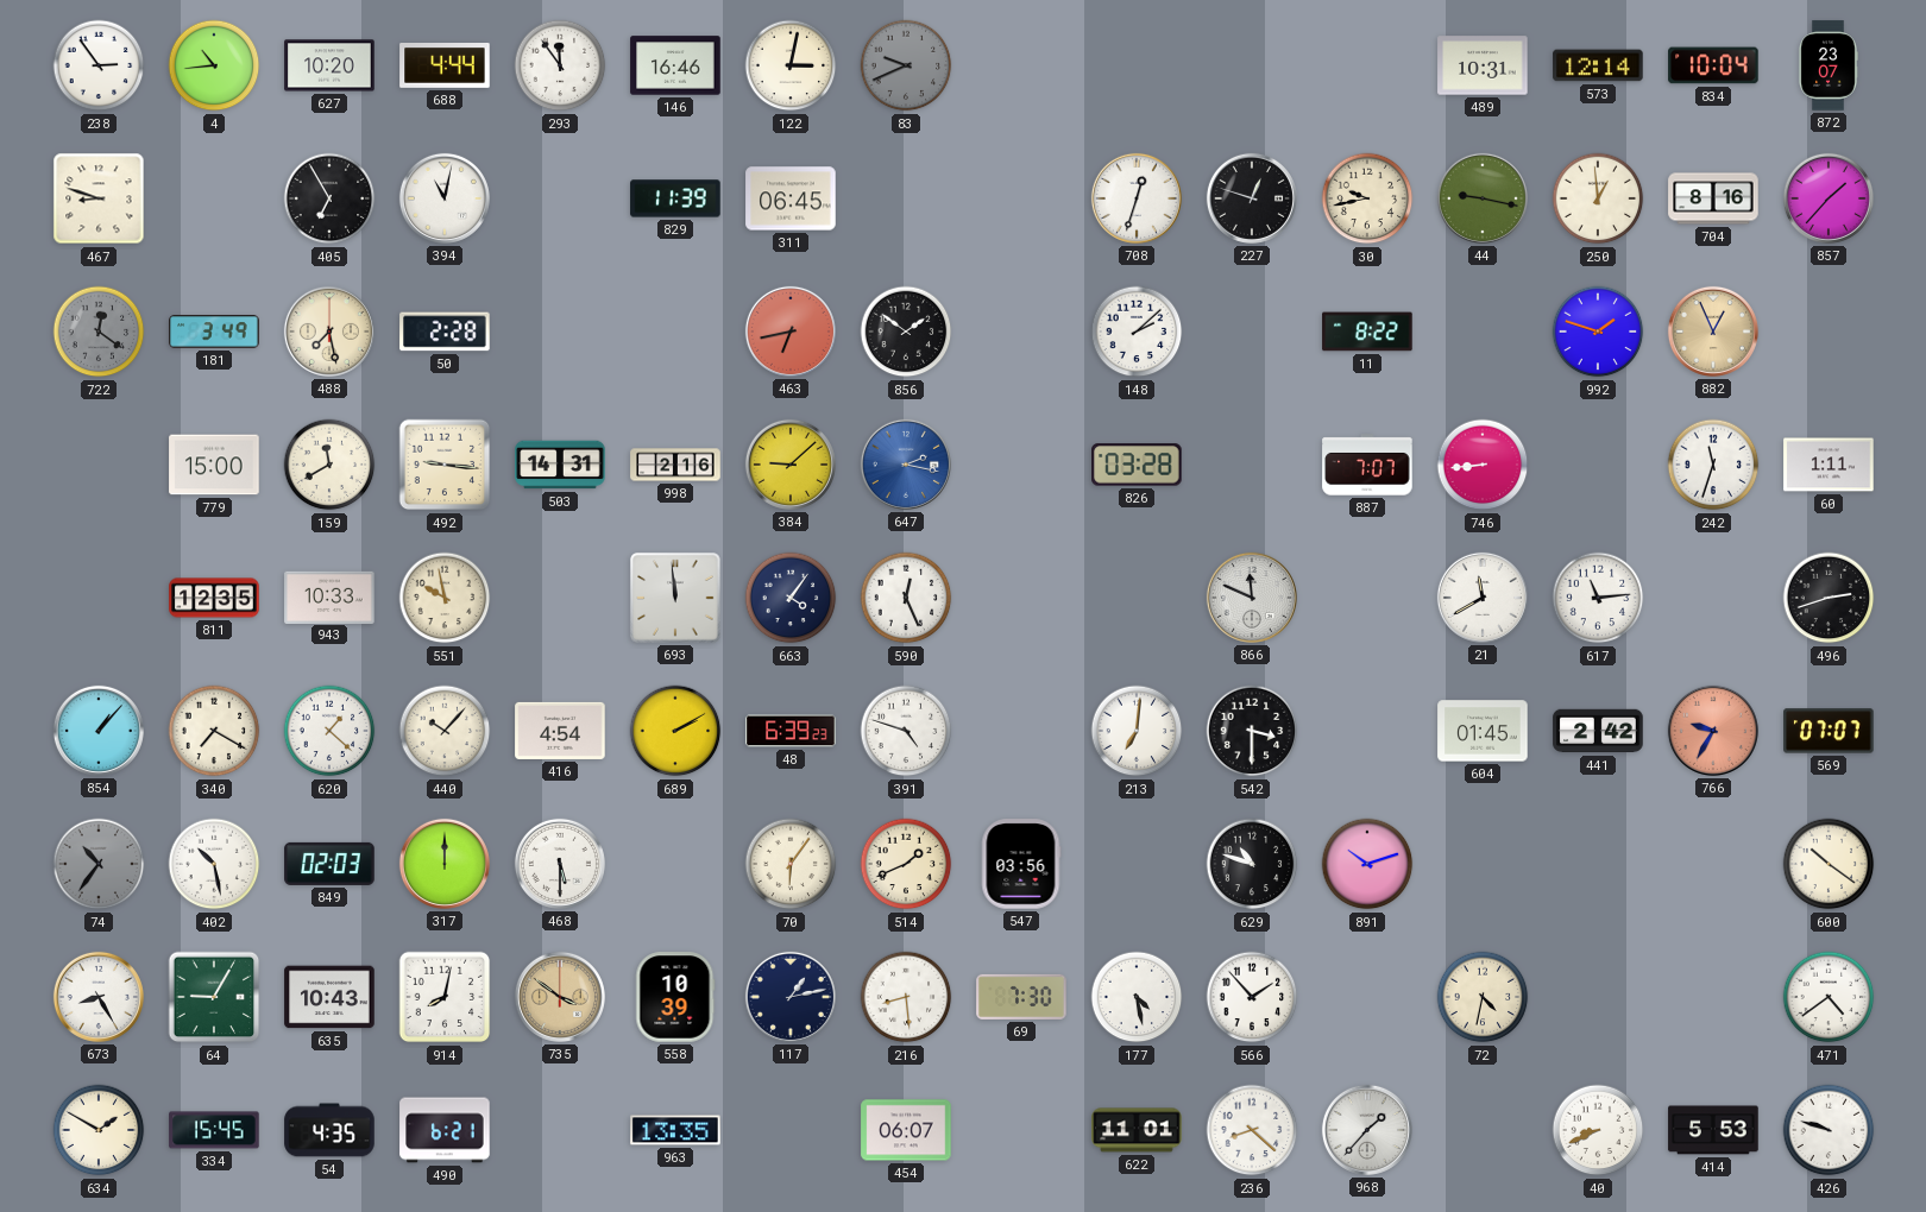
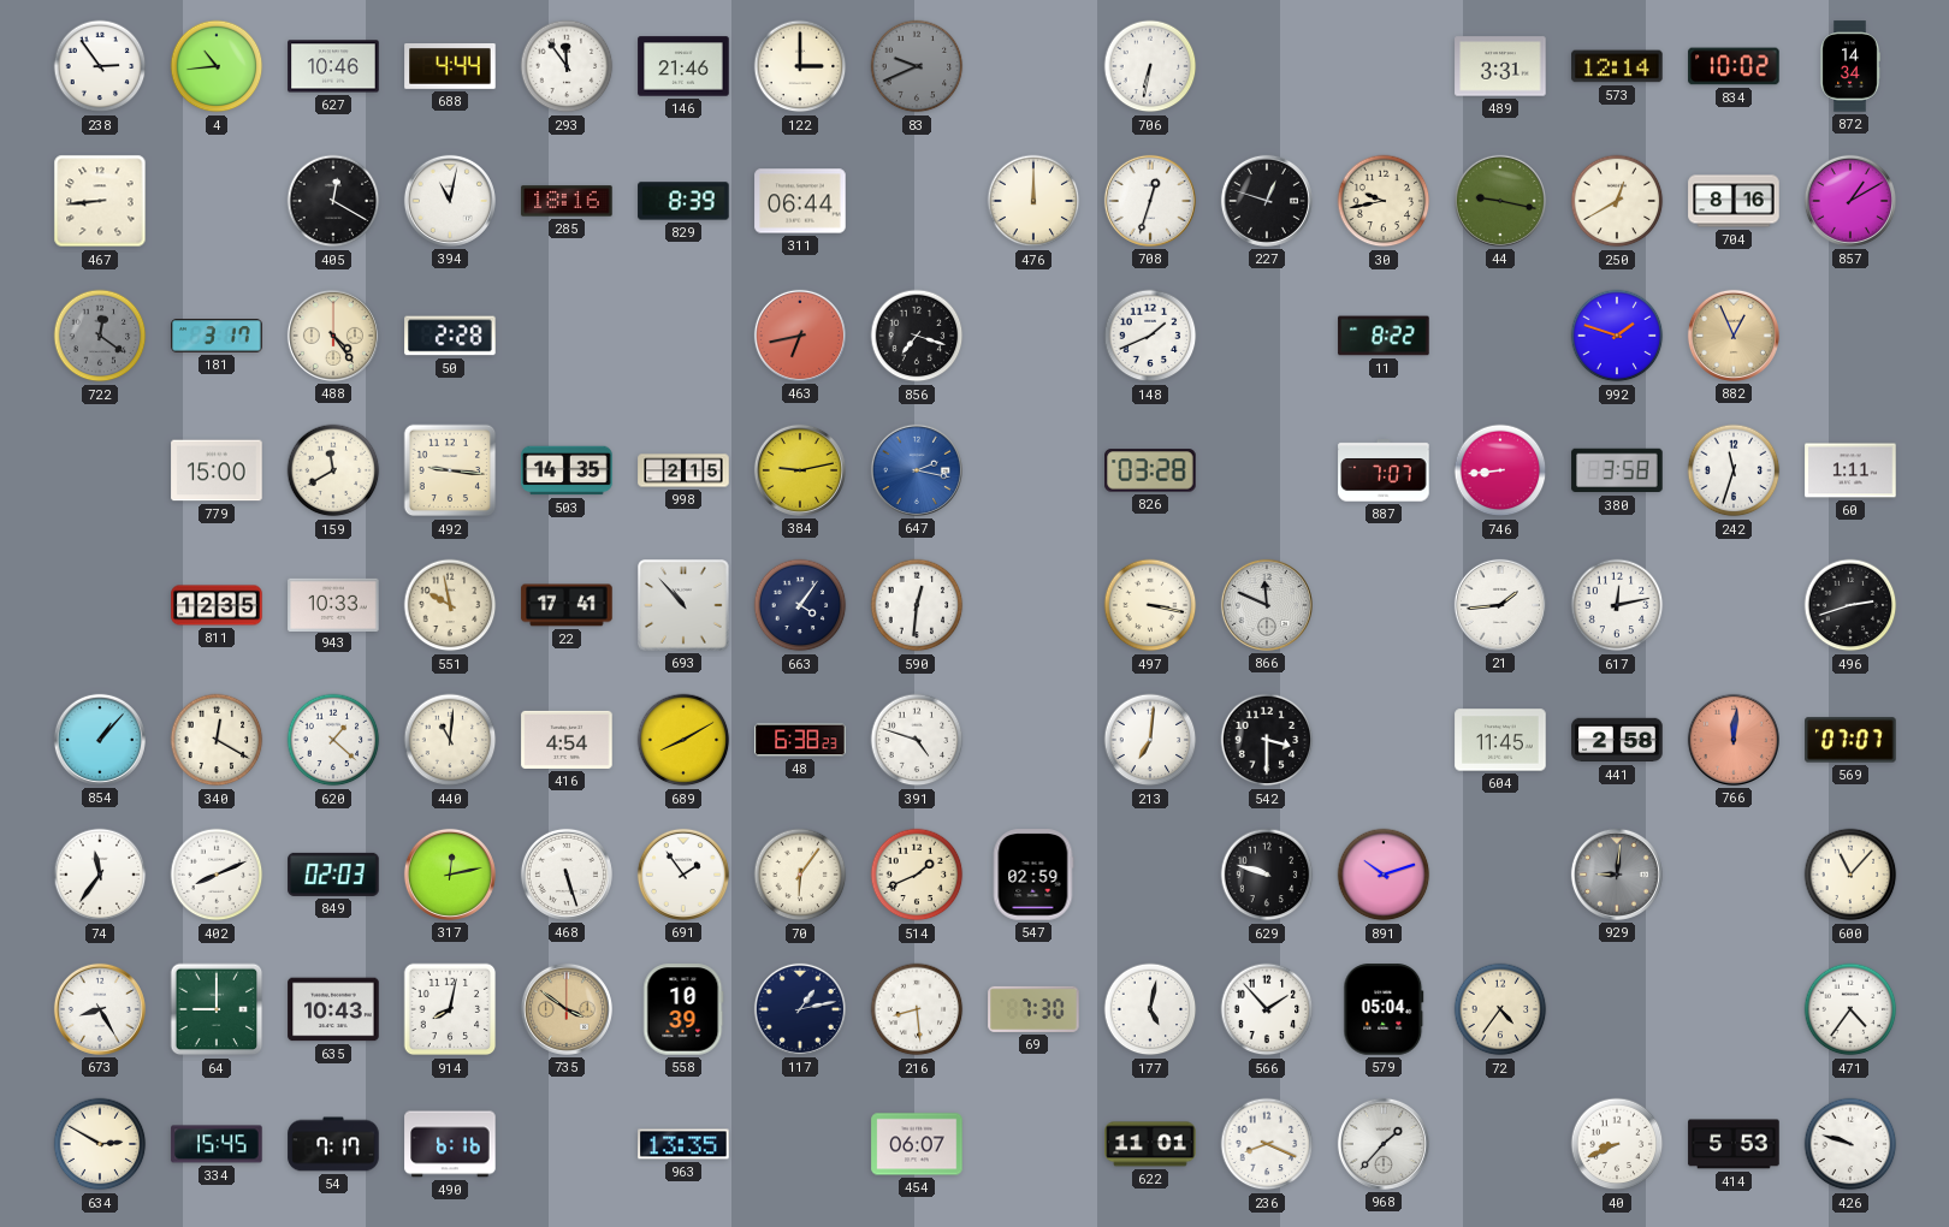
627: 10:20 -> 10:46
146: 16:46 -> 21:46
122: 3:02 -> 3:00
706: none -> 6:32
489: 10:31 -> 3:31
834: 10:04 -> 10:02
872: 23:07 -> 14:34
467: 8:48 -> 8:44
405: 6:55 -> 12:20
285: none -> 18:16
829: 11:39 -> 8:39
311: 06:45 -> 06:44
476: none -> 12:00
250: 12:59 -> 12:40
857: 1:37 -> 1:10
181: 3:49 -> 3:17
488: 7:28 -> 4:24
856: 1:51 -> 7:18
148: 2:08 -> 1:41
503: 14:31 -> 14:35
998: 2:16 -> 2:15
384: 9:08 -> 9:13
380: none -> 3:58
22: none -> 17:41
693: 11:59 -> 10:53
590: 12:26 -> 12:31
497: none -> 3:17
21: 11:40 -> 1:44
617: 11:14 -> 12:13
340: 7:20 -> 12:20
440: 10:07 -> 11:01
689: 2:10 -> 8:10
48: 6:39 -> 6:38
604: 01:45 -> 11:45
441: 2:42 -> 2:58
766: 9:35 -> 12:01
74: 10:36 -> 11:36
74 dial: grey -> white
402: 10:28 -> 8:11
317: 12:00 -> 12:13
468: 5:30 -> 5:27
691: none -> 1:54
547: 03:56 -> 02:59
629: 10:48 -> 9:48
929: none -> 9:01
600: 10:21 -> 11:07
64: 9:05 -> 9:00
177: 4:28 -> 5:02
579: none -> 05:04
72: 4:32 -> 4:36
471: 4:39 -> 4:36
634: 1:50 -> 2:50
54: 4:35 -> 7:17
490: 6:21 -> 6:16
236: 8:22 -> 8:19
